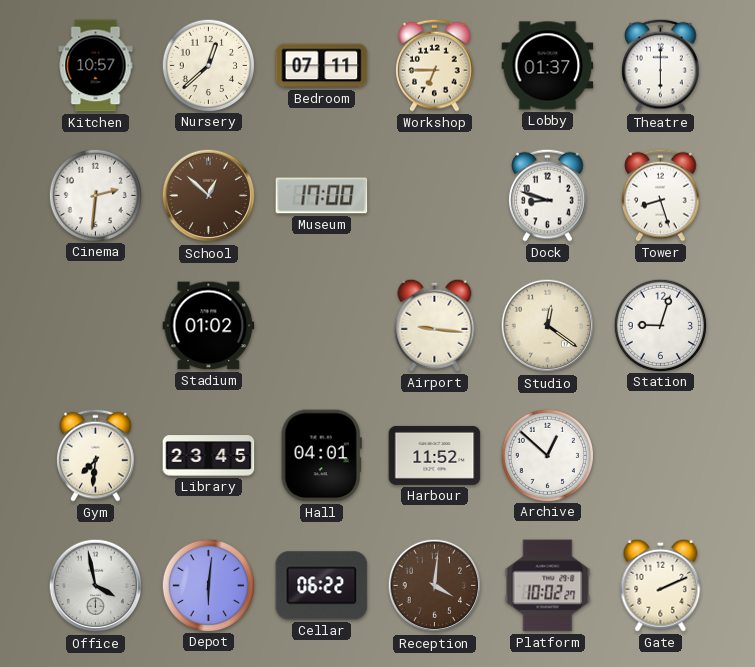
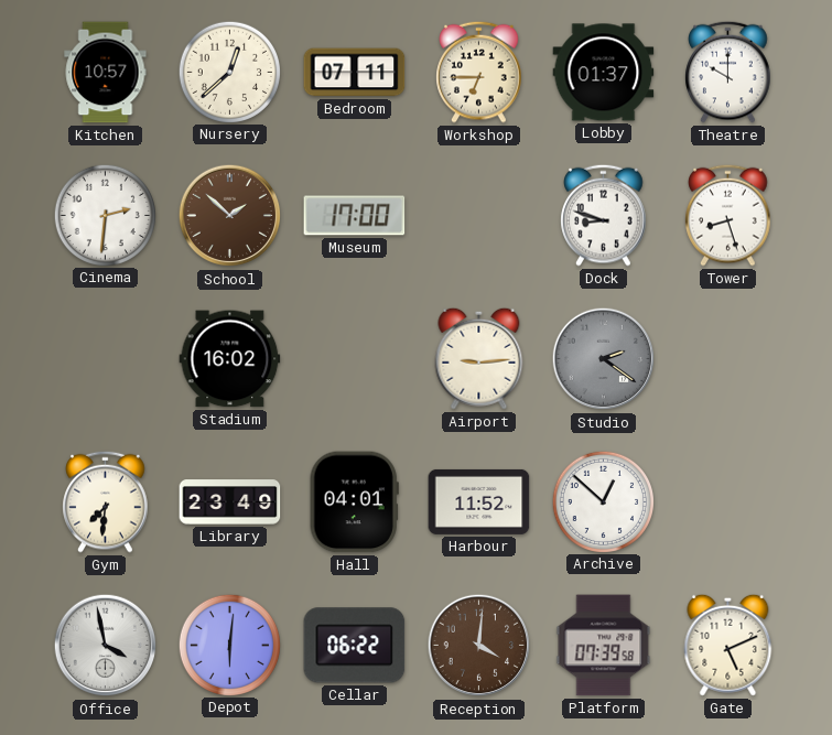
Theatre: 6:00 -> 10:00
School: 12:52 -> 1:52
Stadium: 01:02 -> 16:02
Airport: 9:16 -> 9:14
Studio: 12:21 -> 2:21
Studio dial: cream -> grey
Station: 9:03 -> none
Library: 23:45 -> 23:49
Platform: 10:02 -> 07:39
Gate: 2:11 -> 5:11
